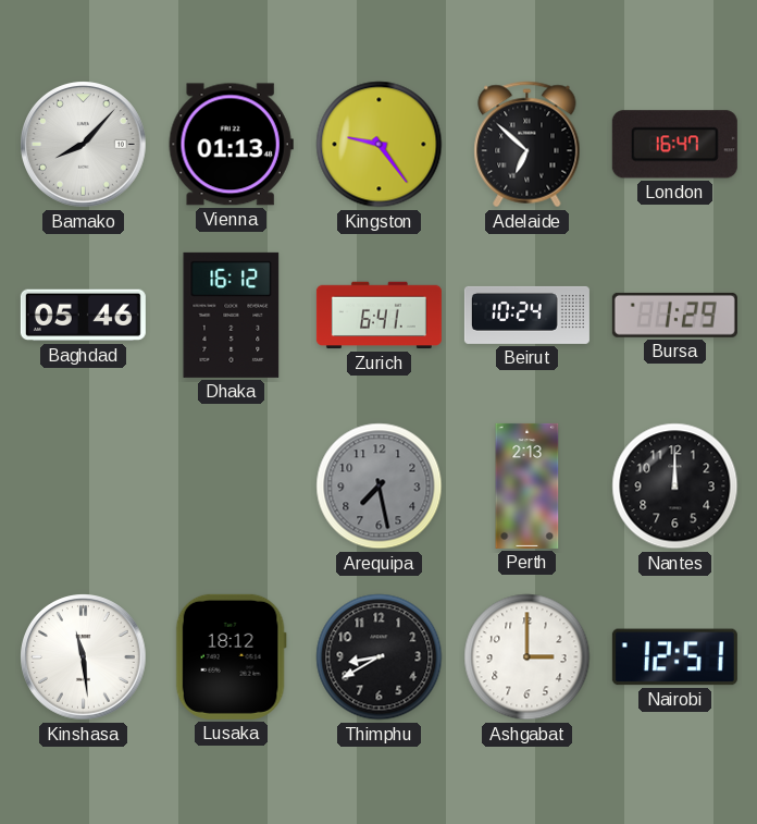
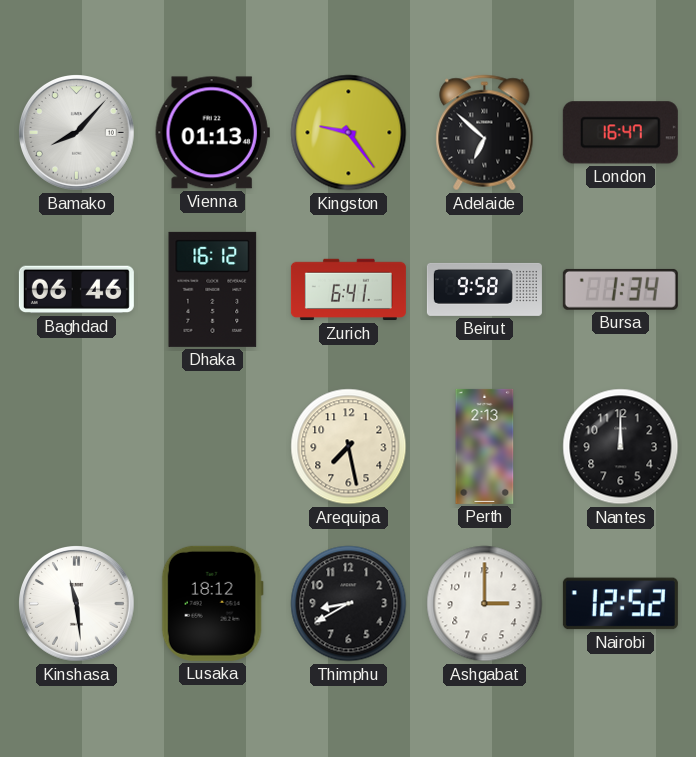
Baghdad: 05:46 -> 06:46
Beirut: 10:24 -> 9:58
Bursa: 1:29 -> 1:34
Arequipa dial: grey -> cream
Nairobi: 12:51 -> 12:52
